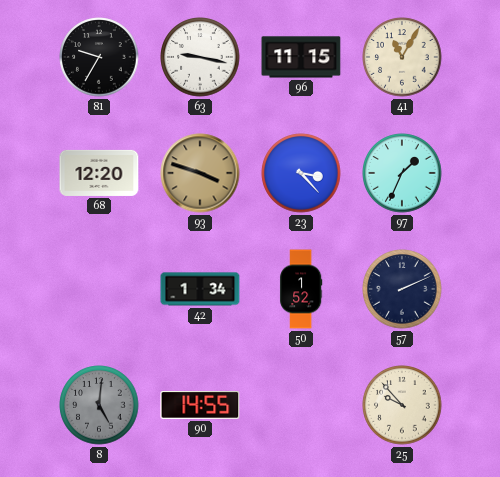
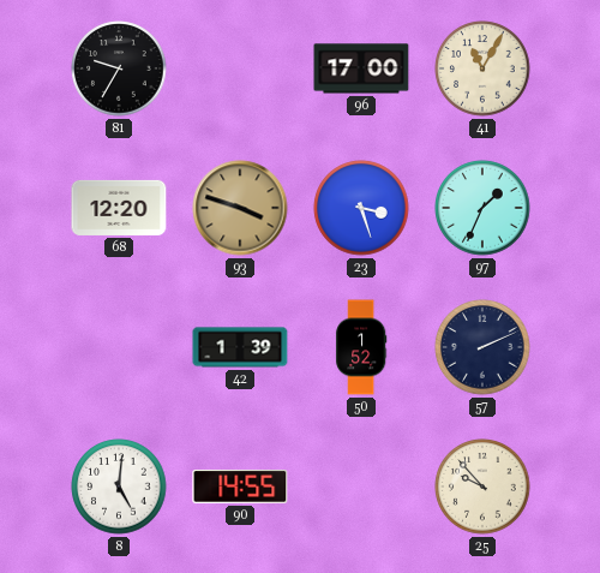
63: 9:17 -> none
96: 11:15 -> 17:00
23: 3:23 -> 3:27
42: 1:34 -> 1:39
8 dial: grey -> white
